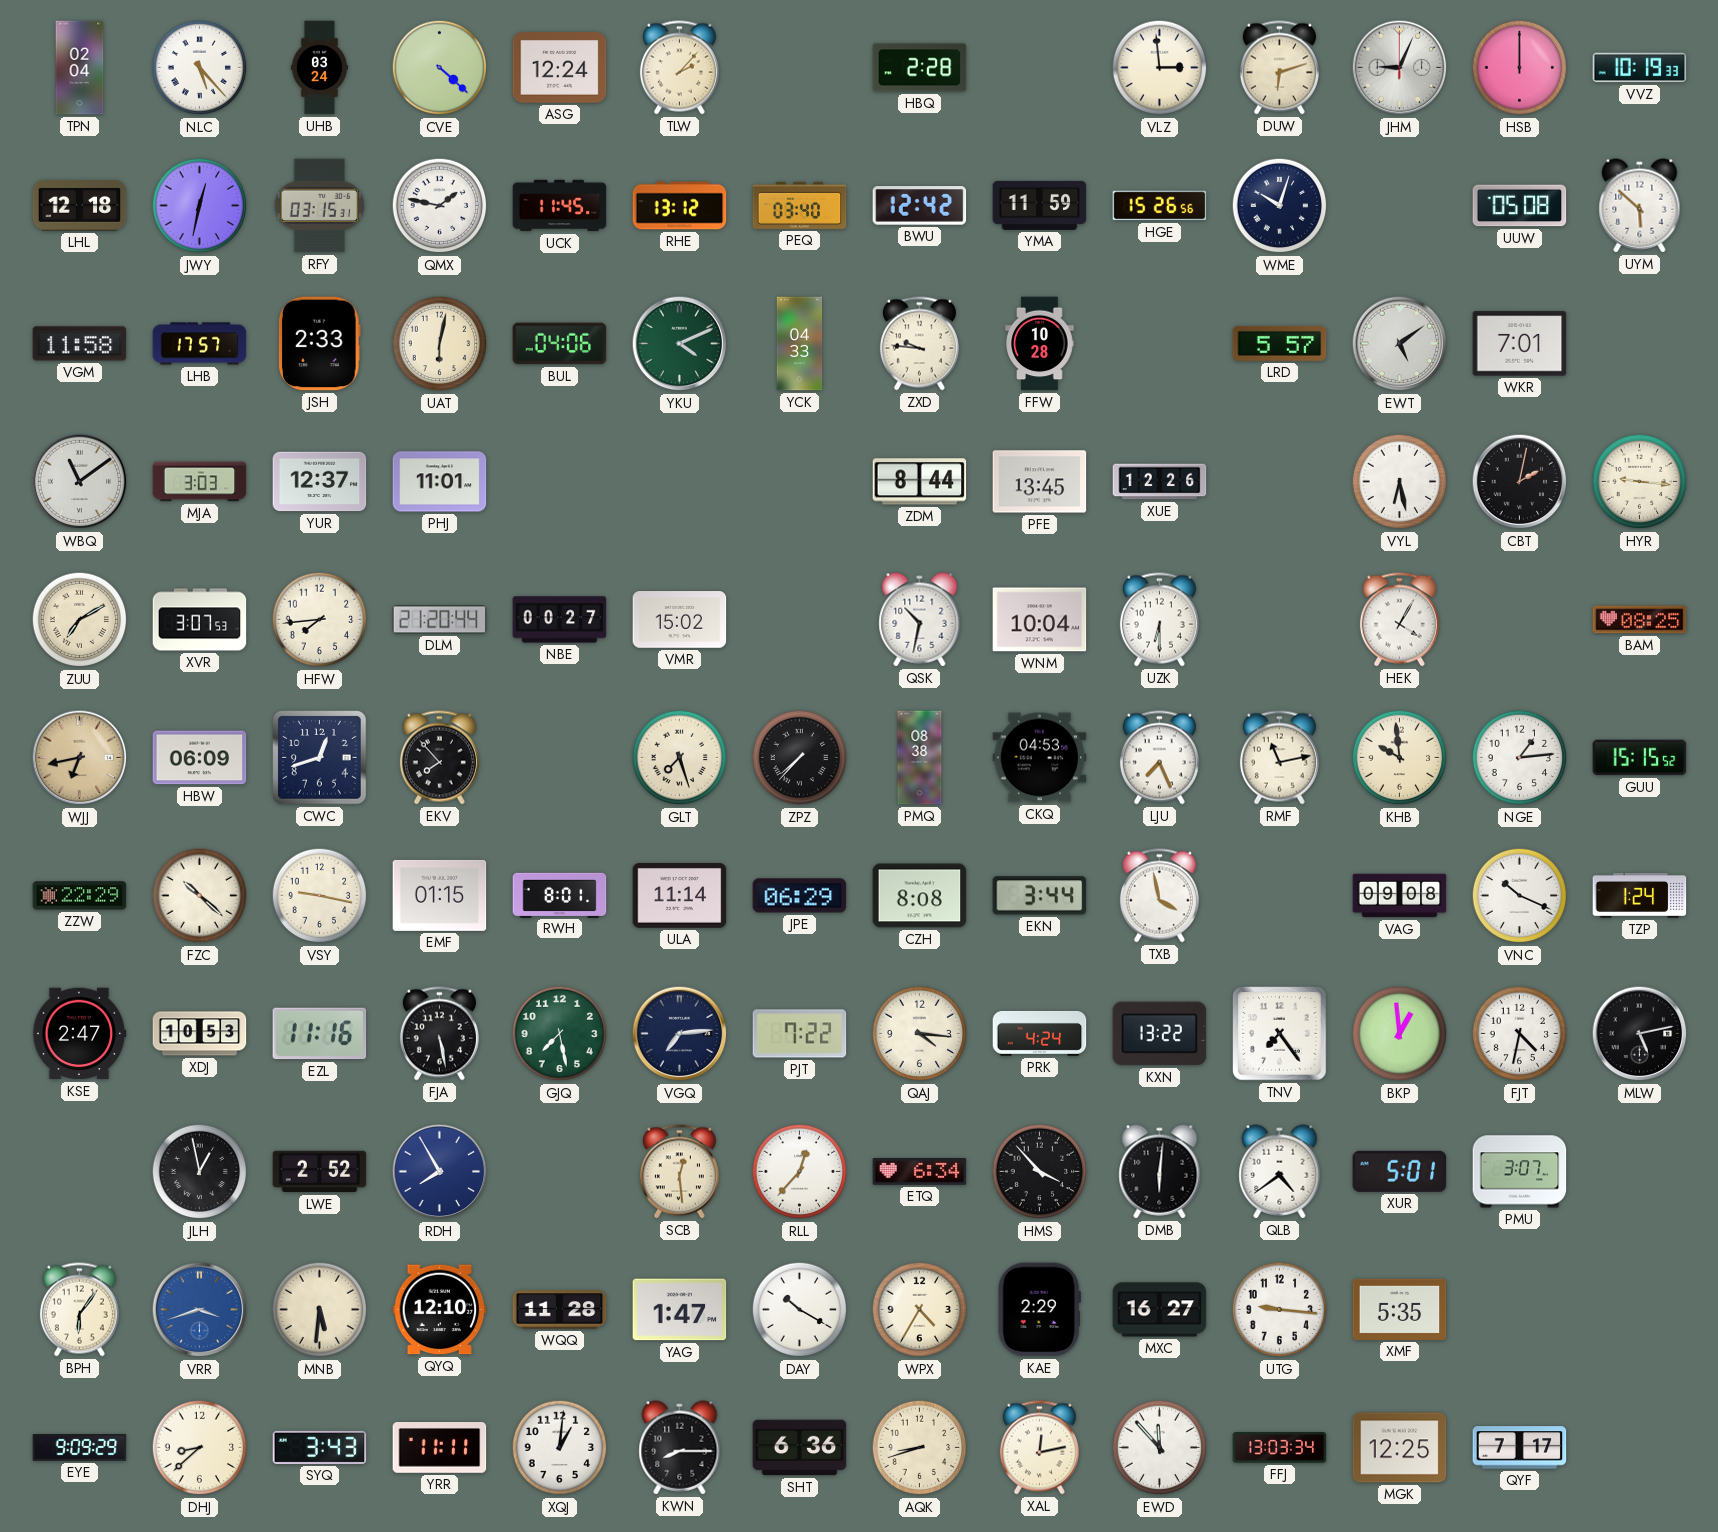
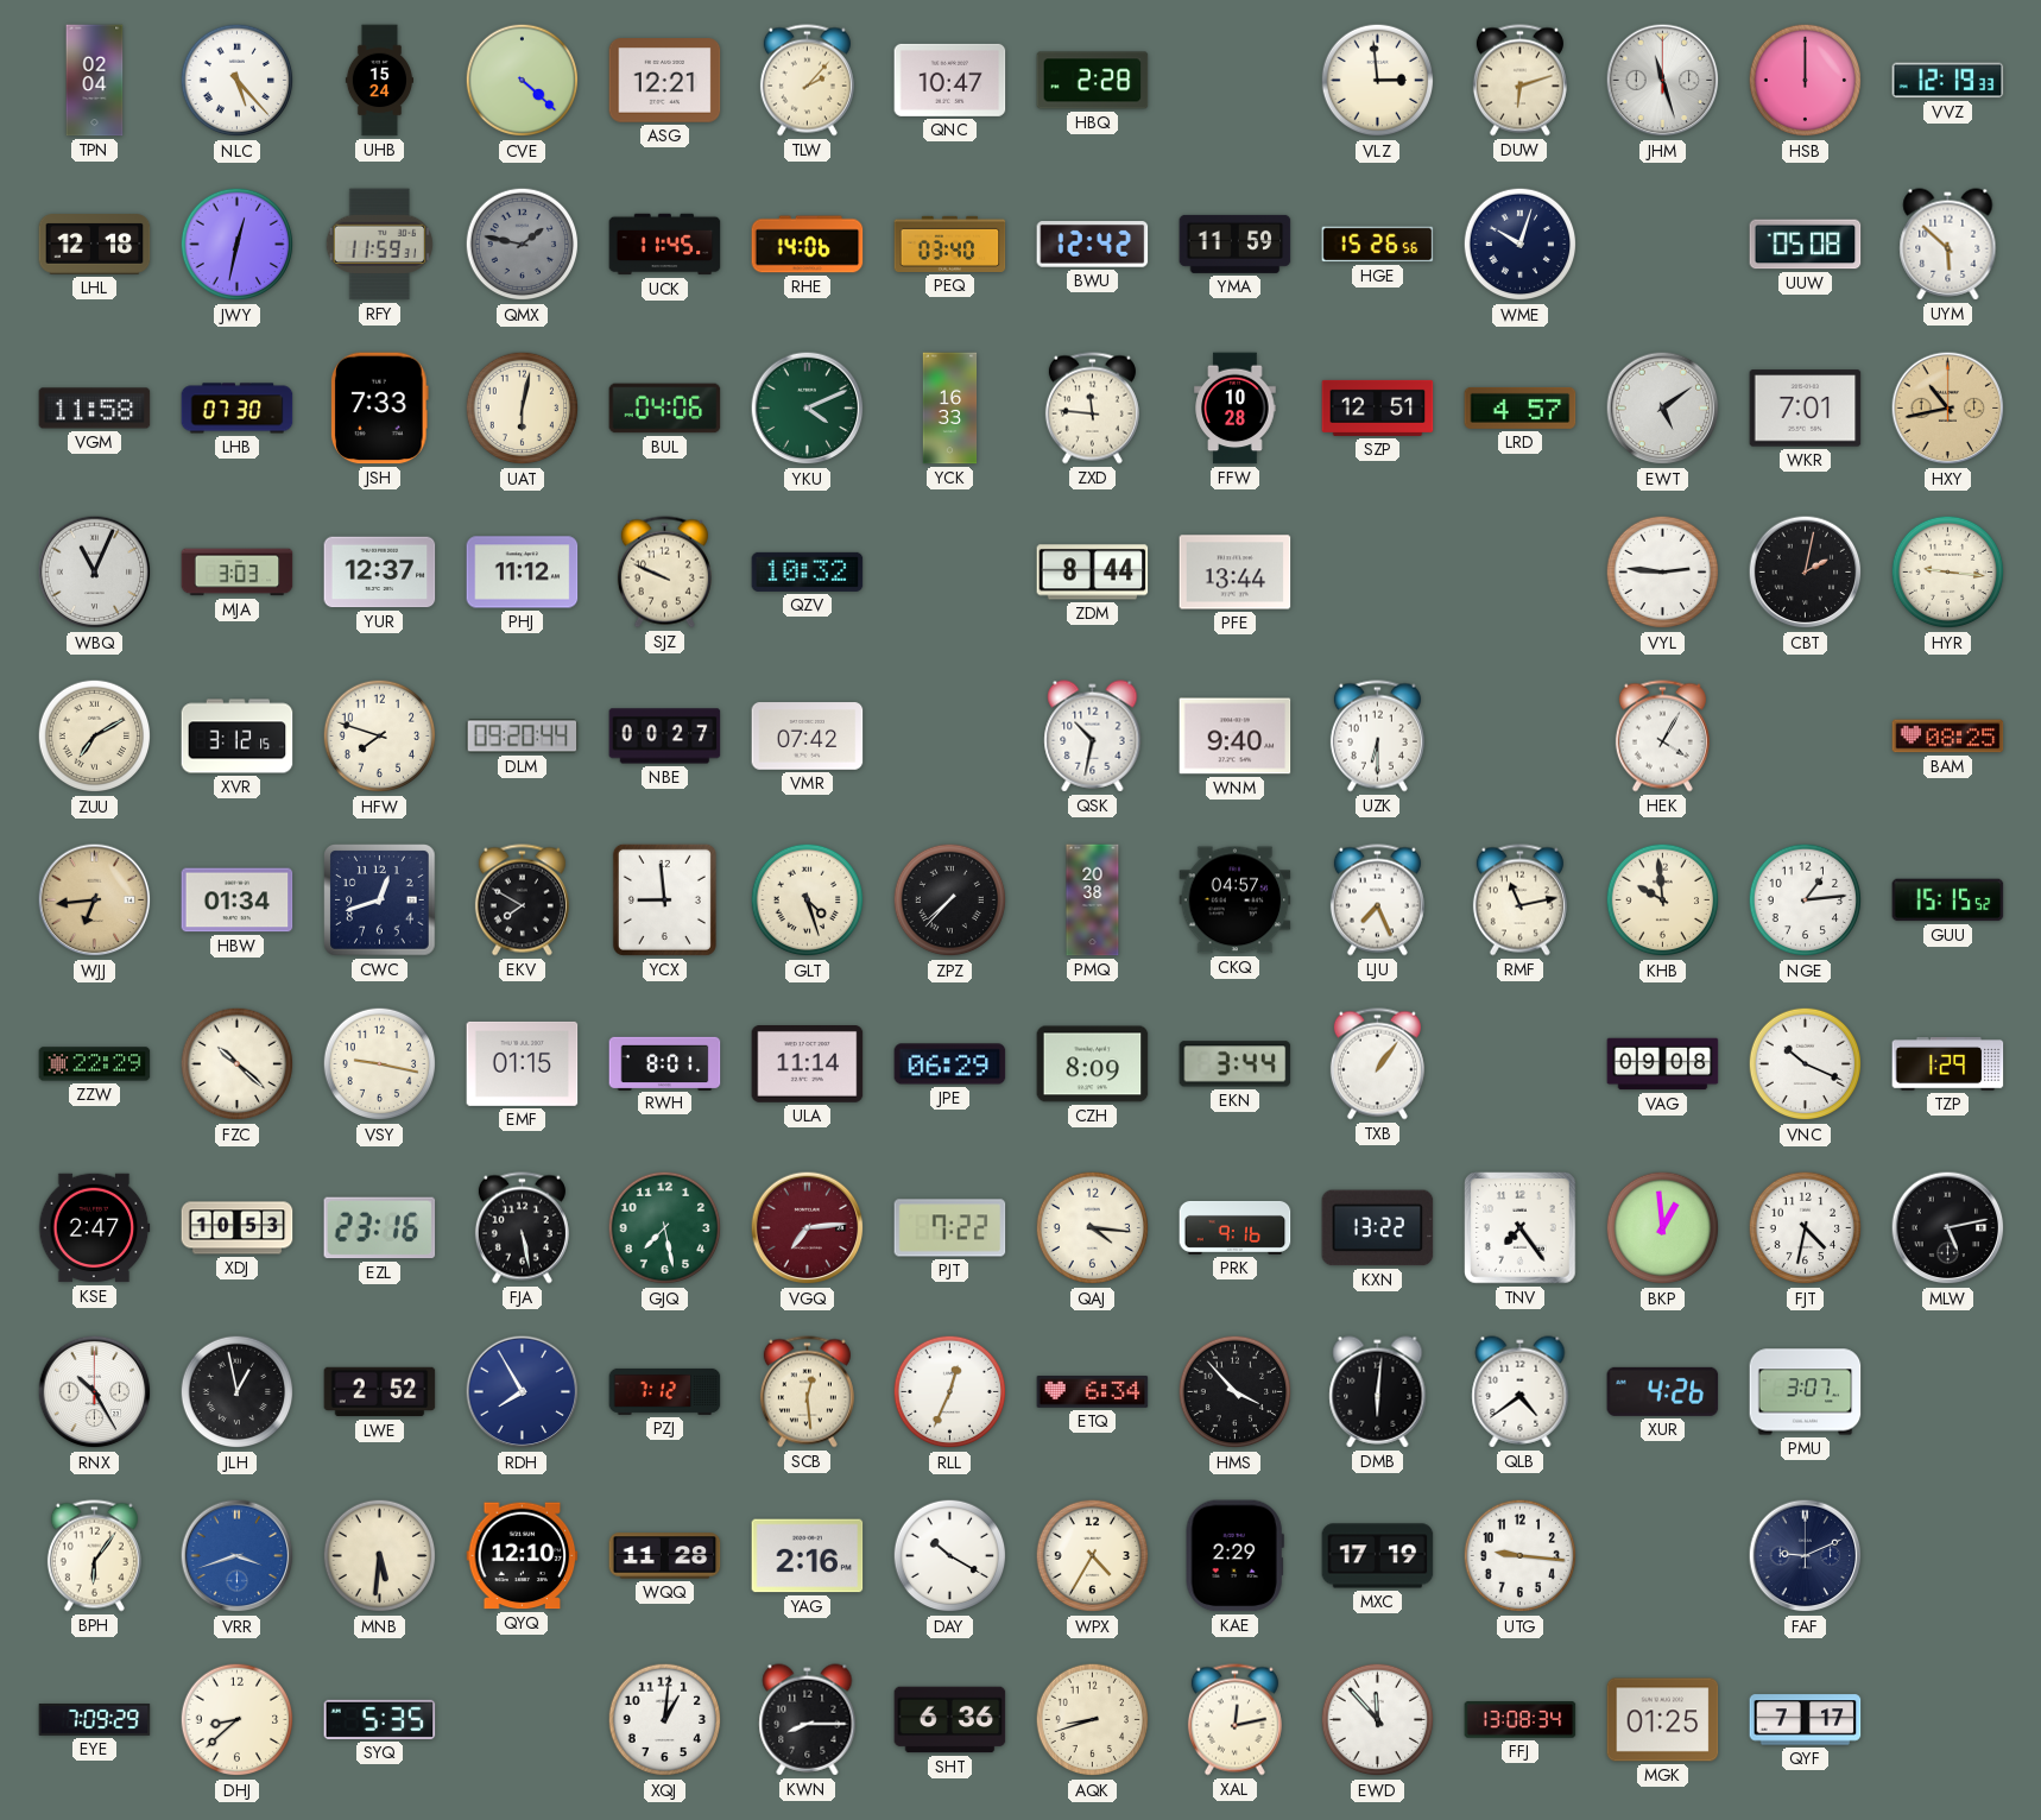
UHB: 03:24 -> 15:24
ASG: 12:24 -> 12:21
QNC: none -> 10:47
JHM: 9:04 -> 11:27
VVZ: 10:19 -> 12:19
RFY: 03:15 -> 11:59
QMX dial: white -> grey
RHE: 13:12 -> 14:06
LHB: 17:57 -> 07:30
JSH: 2:33 -> 7:33
YCK: 04:33 -> 16:33
ZXD: 9:46 -> 11:46
SZP: none -> 12:51
LRD: 5:57 -> 4:57
HXY: none -> 10:43
WBQ: 11:09 -> 11:04
PHJ: 11:01 -> 11:12
SJZ: none -> 9:49
QZV: none -> 10:32
PFE: 13:45 -> 13:44
XUE: 12:26 -> none
VYL: 6:28 -> 2:46
XVR: 3:07 -> 3:12
HFW: 7:44 -> 7:48
DLM: 21:20 -> 09:20
VMR: 15:02 -> 07:42
WNM: 10:04 -> 9:40
WJJ: 6:43 -> 6:44
HBW: 06:09 -> 01:34
EKV: 7:53 -> 7:50
YCX: none -> 8:59
GLT: 7:27 -> 4:27
PMQ: 08:38 -> 20:38
CKQ: 04:53 -> 04:57
CZH: 8:08 -> 8:09
TXB: 3:58 -> 1:06
TZP: 1:24 -> 1:29
EZL: 11:16 -> 23:16
VGQ dial: navy -> burgundy
PRK: 4:24 -> 9:16
RNX: none -> 10:25
PZJ: none -> 7:12
RLL: 12:37 -> 12:34
XUR: 5:01 -> 4:26
YAG: 1:47 -> 2:16
MXC: 16:27 -> 17:19
XMF: 5:35 -> none
FAF: none -> 9:11
EYE: 9:09 -> 7:09
SYQ: 3:43 -> 5:35
YRR: 11:11 -> none
FFJ: 13:03 -> 13:08
MGK: 12:25 -> 01:25
